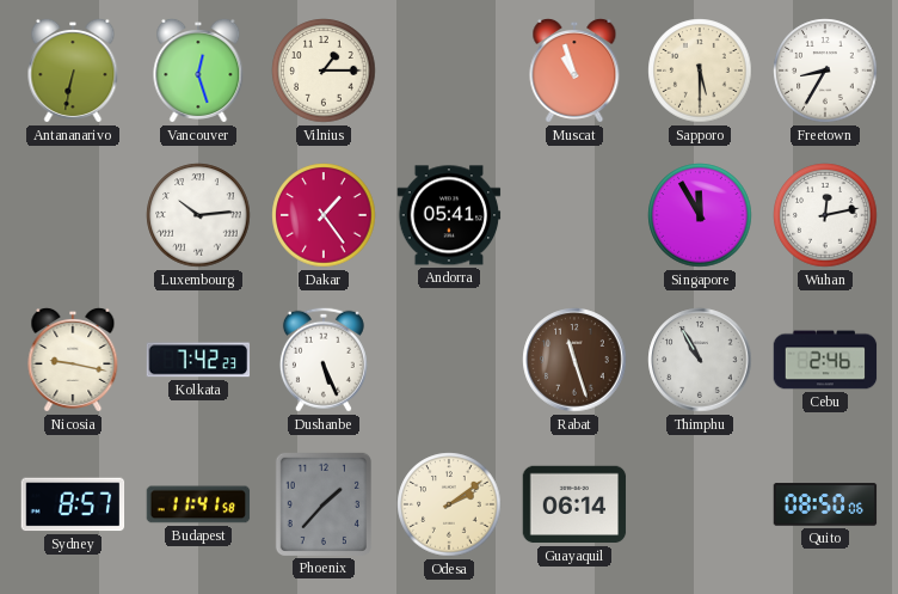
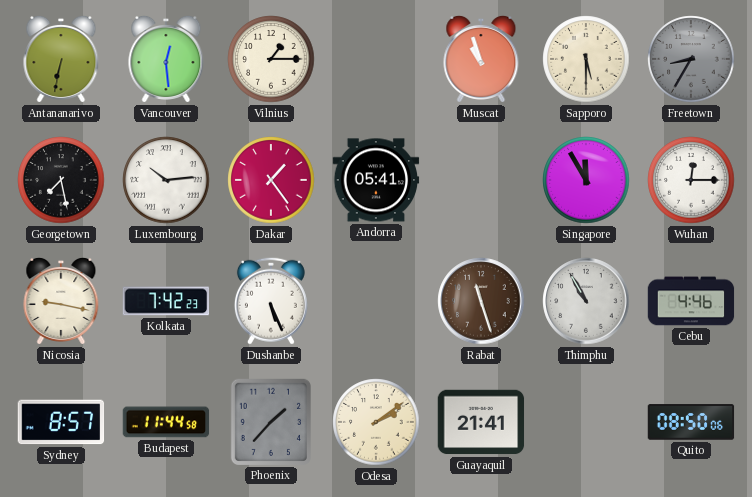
Vancouver: 12:27 -> 12:29
Freetown dial: white -> grey
Georgetown: none -> 7:28
Wuhan: 12:13 -> 12:15
Cebu: 2:46 -> 4:46
Budapest: 11:41 -> 11:44
Guayaquil: 06:14 -> 21:41
